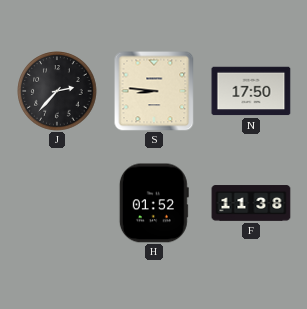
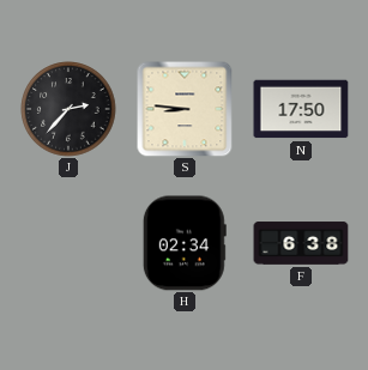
H: 01:52 -> 02:34
F: 11:38 -> 6:38
